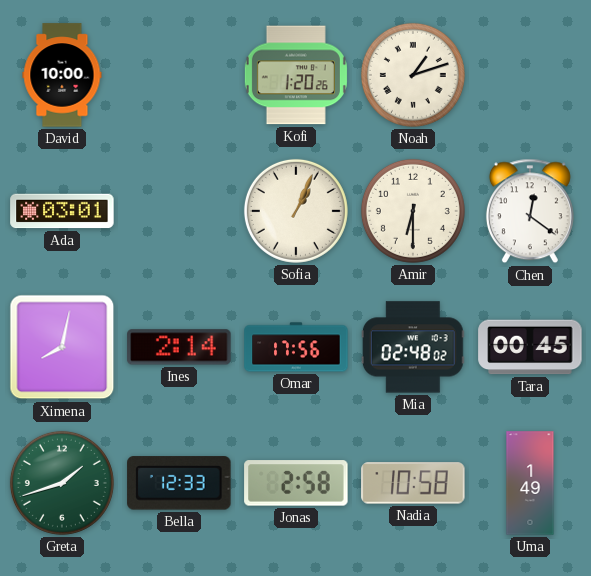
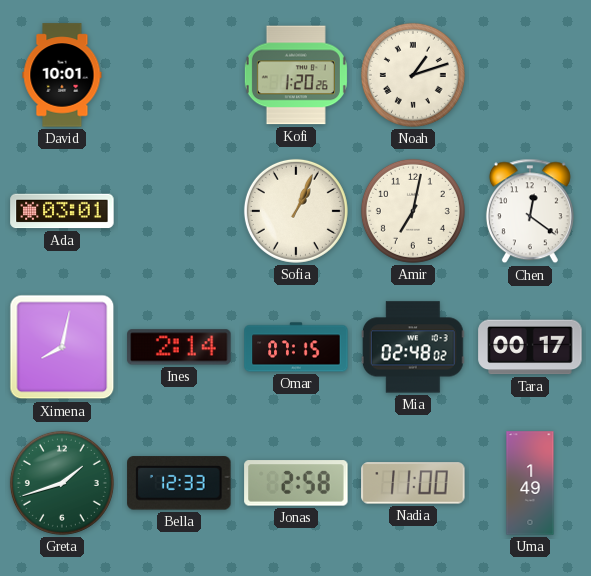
David: 10:00 -> 10:01
Amir: 6:30 -> 7:02
Omar: 17:56 -> 07:15
Tara: 00:45 -> 00:17
Nadia: 10:58 -> 11:00
